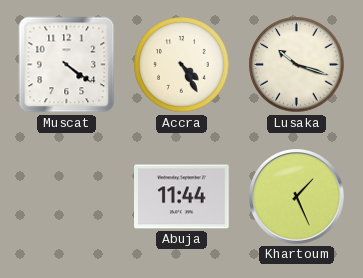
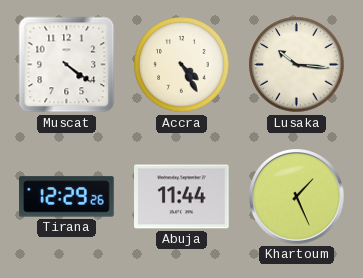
Lusaka: 10:18 -> 10:16
Tirana: none -> 12:29
